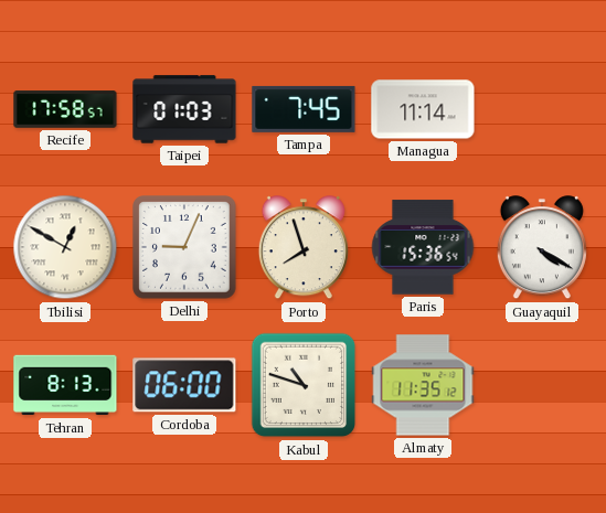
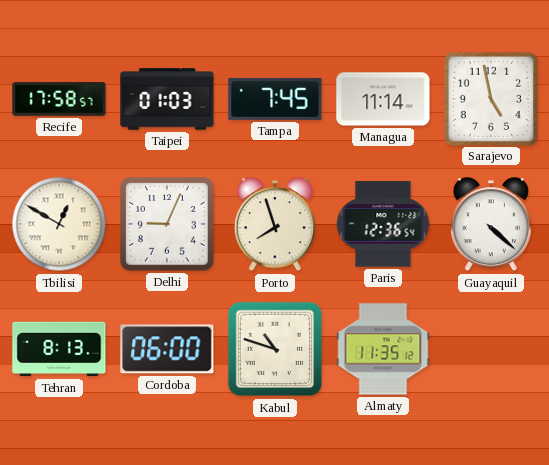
Sarajevo: none -> 4:58
Paris: 15:36 -> 12:36
Guayaquil: 4:20 -> 4:22
